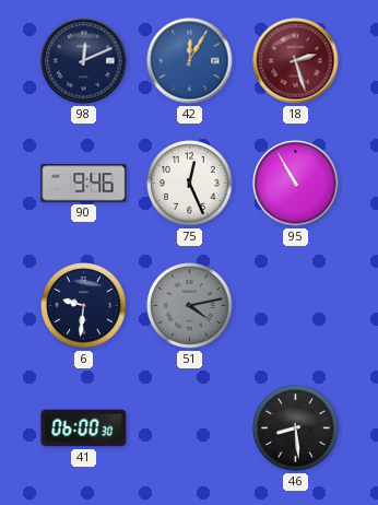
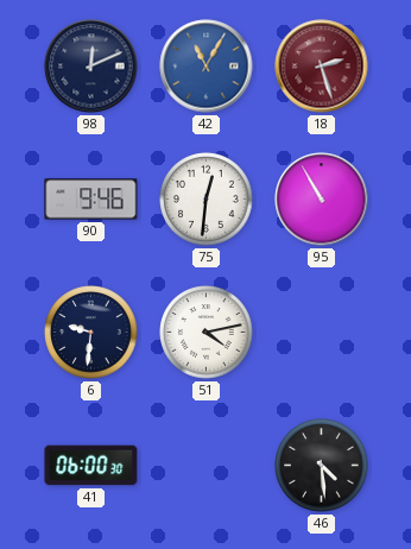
42: 12:05 -> 11:05
75: 12:26 -> 12:31
51 dial: grey -> white
46: 8:29 -> 4:29
